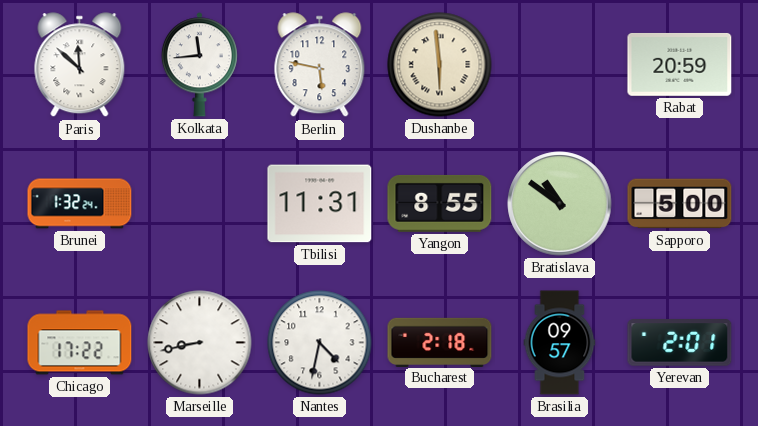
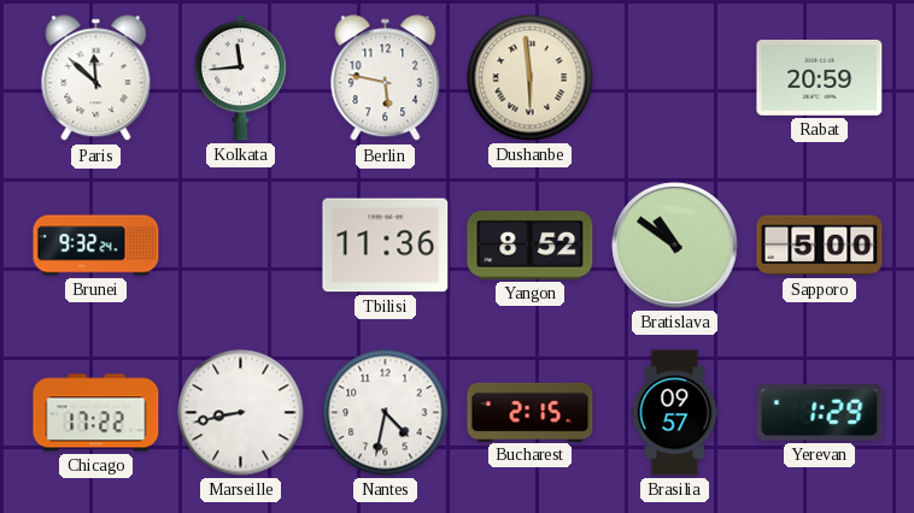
Brunei: 1:32 -> 9:32
Tbilisi: 11:31 -> 11:36
Yangon: 8:55 -> 8:52
Bucharest: 2:18 -> 2:15
Yerevan: 2:01 -> 1:29
